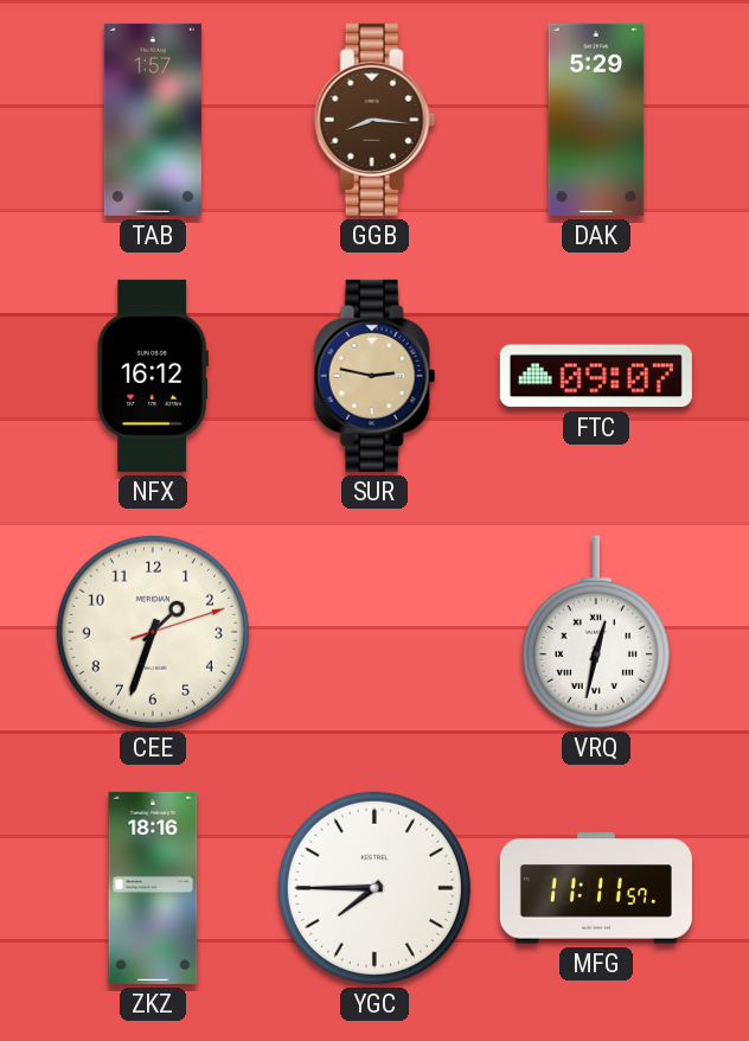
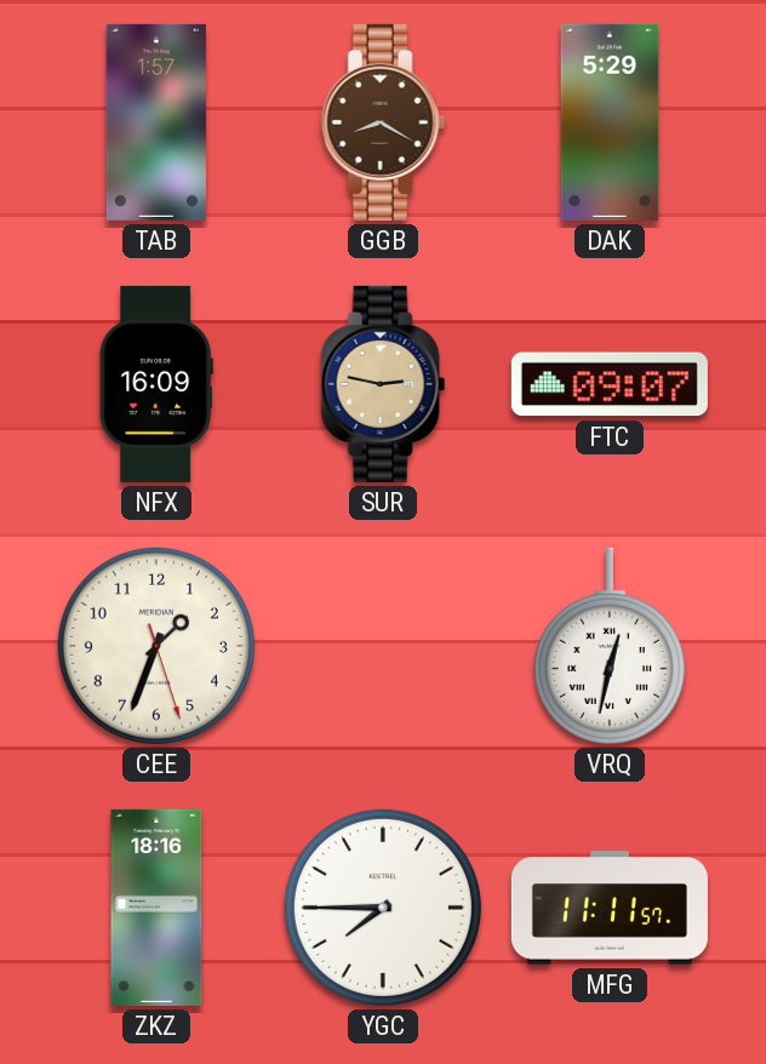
GGB: 8:16 -> 8:20
NFX: 16:12 -> 16:09
CEE: 1:33:12 -> 1:33:27
